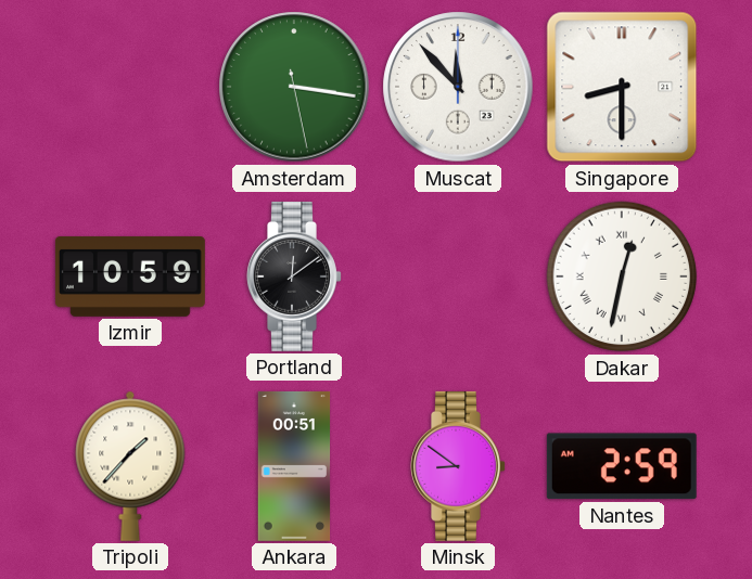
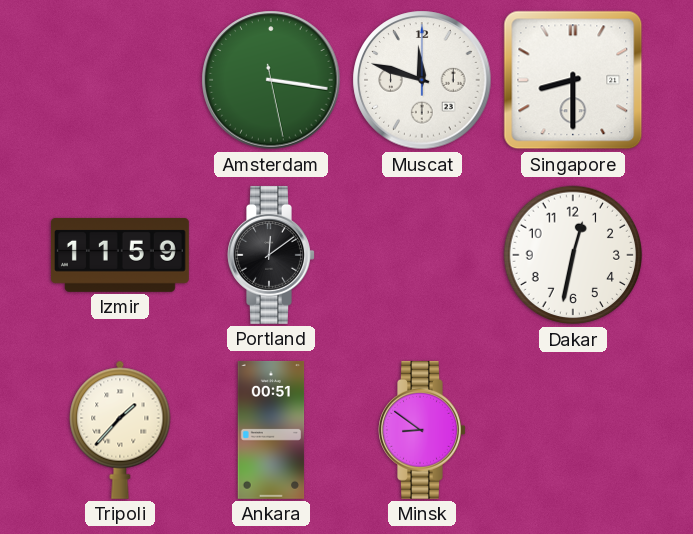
Muscat: 11:53 -> 11:48
Izmir: 10:59 -> 11:59
Dakar numerals: Roman -> Arabic
Nantes: 2:59 -> none
